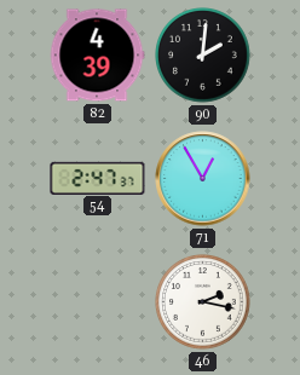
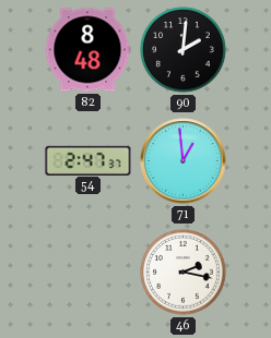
82: 4:39 -> 8:48
71: 12:55 -> 12:59
